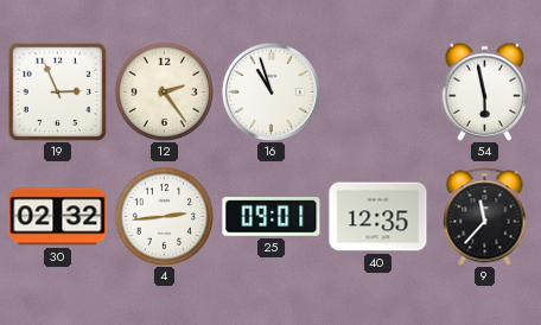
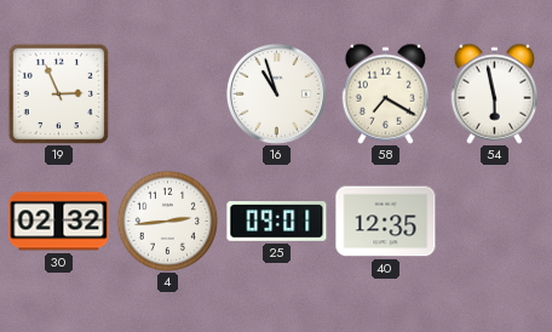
12: 2:24 -> none
58: none -> 7:20
9: 11:37 -> none
